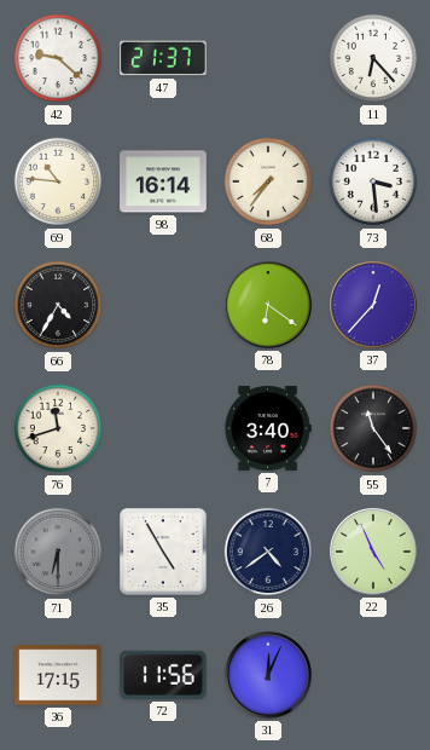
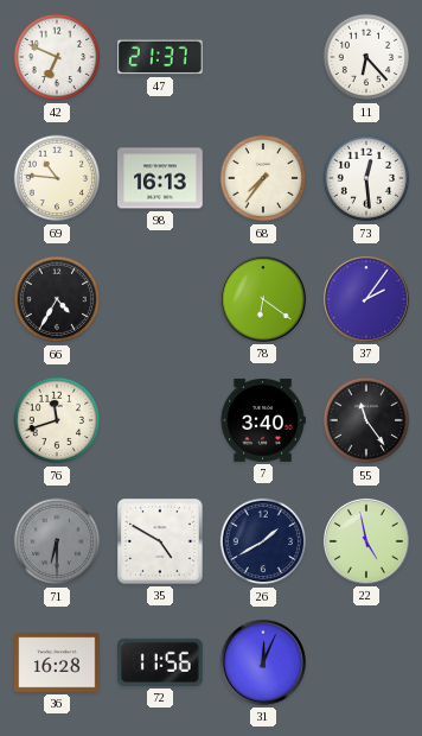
42: 9:22 -> 6:49
98: 16:14 -> 16:13
73: 3:29 -> 12:29
37: 12:37 -> 2:06
35: 4:55 -> 4:50
26: 4:39 -> 1:40
22: 4:56 -> 4:58
36: 17:15 -> 16:28
